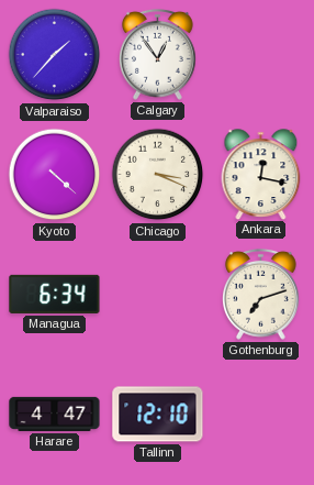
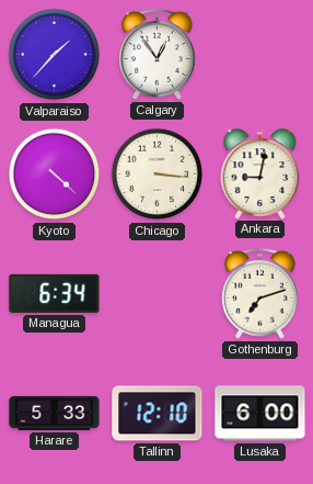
Chicago: 3:19 -> 3:16
Ankara: 12:17 -> 9:02
Harare: 4:47 -> 5:33
Lusaka: none -> 6:00
